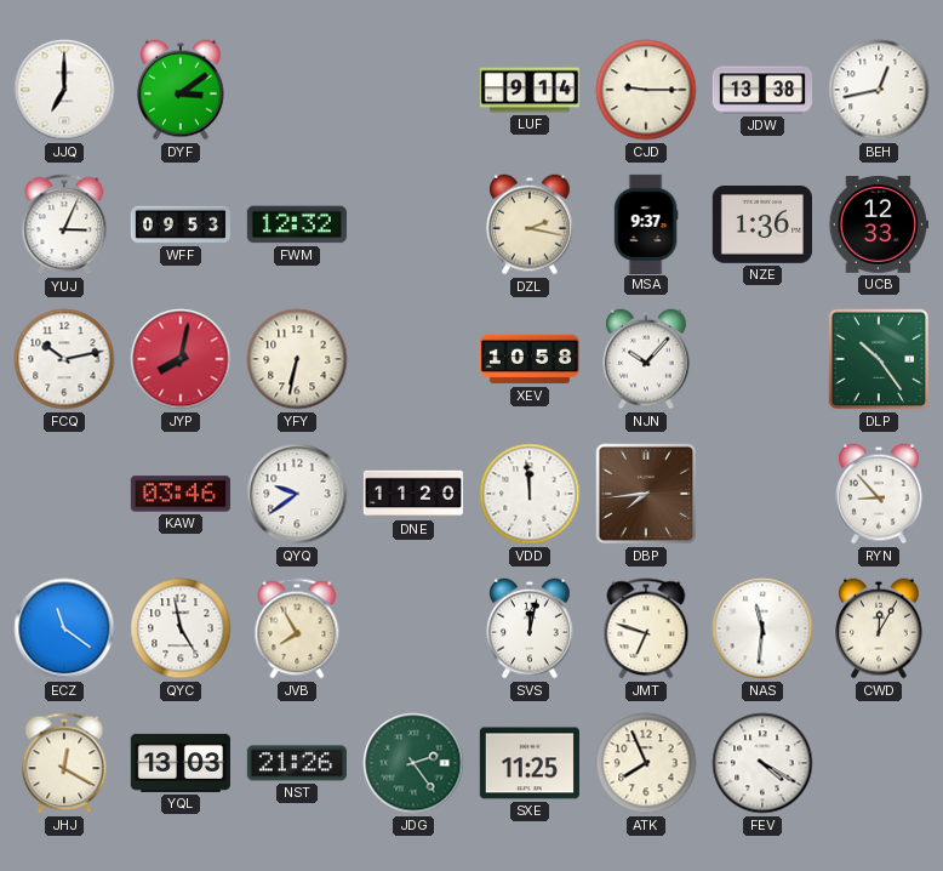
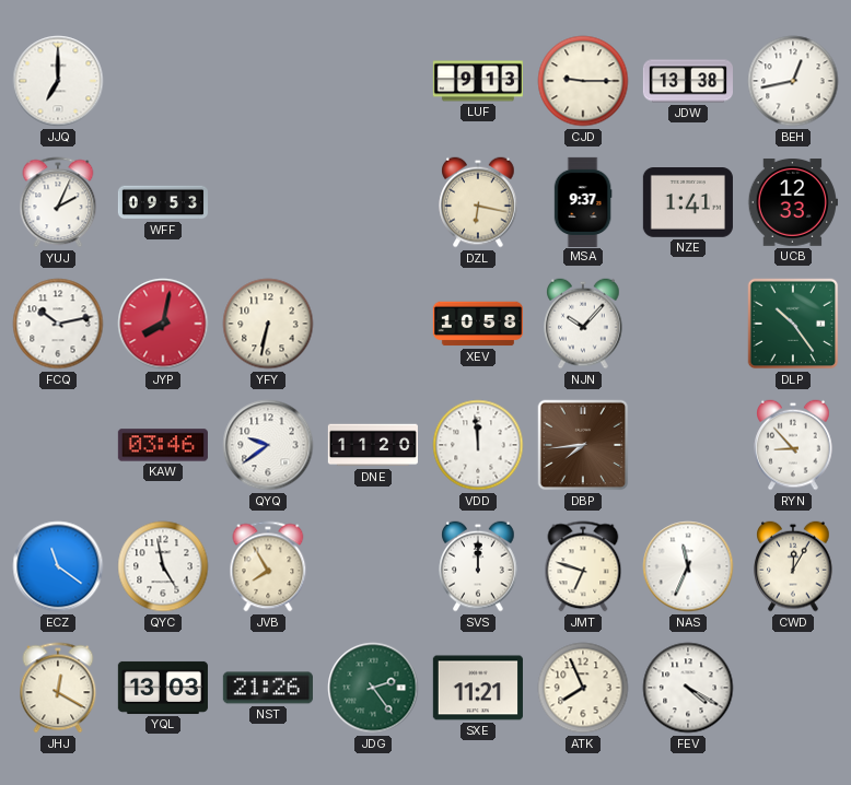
DYF: 3:09 -> none
LUF: 9:14 -> 9:13
YUJ: 3:04 -> 2:04
FWM: 12:32 -> none
DZL: 2:17 -> 6:17
NZE: 1:36 -> 1:41
SVS: 12:02 -> 12:00
NAS: 11:31 -> 11:34
SXE: 11:25 -> 11:21
